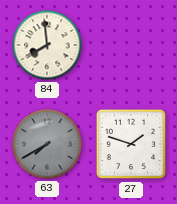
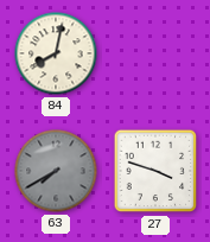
84: 7:59 -> 8:02
27: 1:48 -> 3:48
